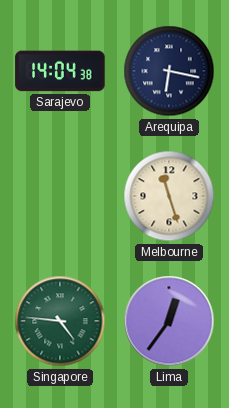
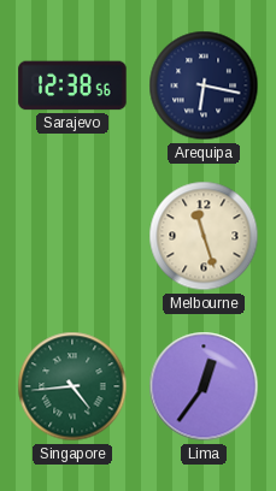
Sarajevo: 14:04 -> 12:38
Singapore: 4:46 -> 4:44
